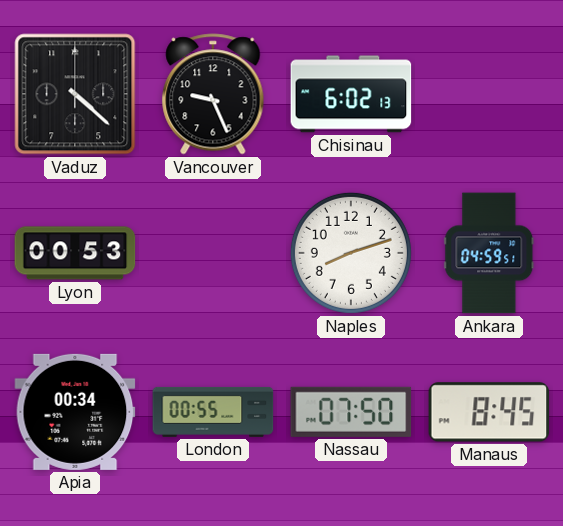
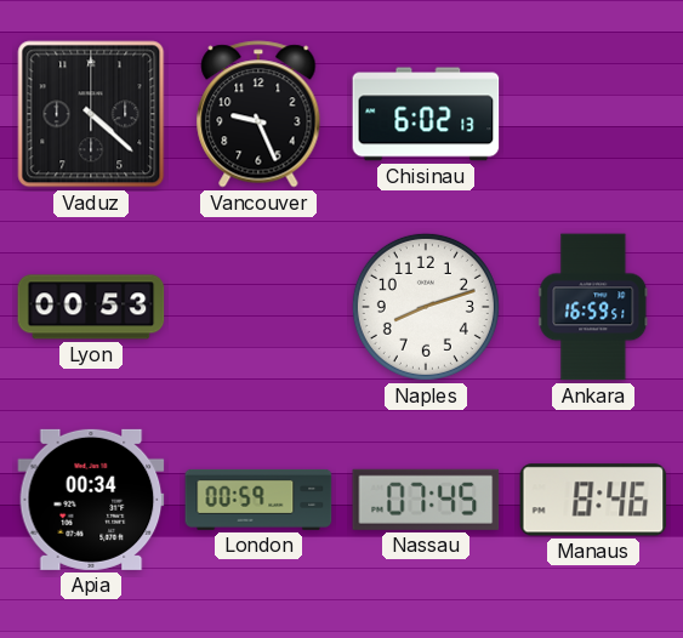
Ankara: 04:59 -> 16:59
London: 00:55 -> 00:59
Nassau: 07:50 -> 07:45
Manaus: 8:45 -> 8:46
